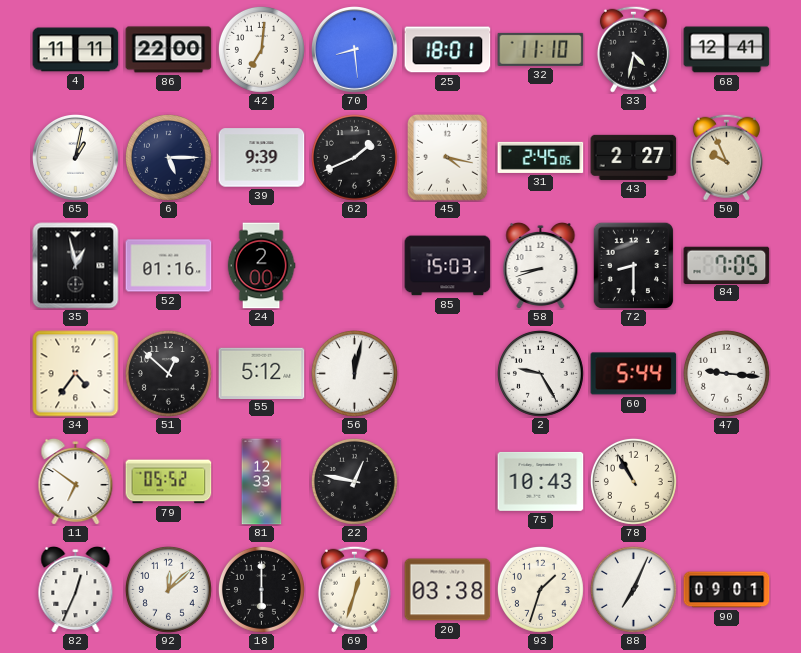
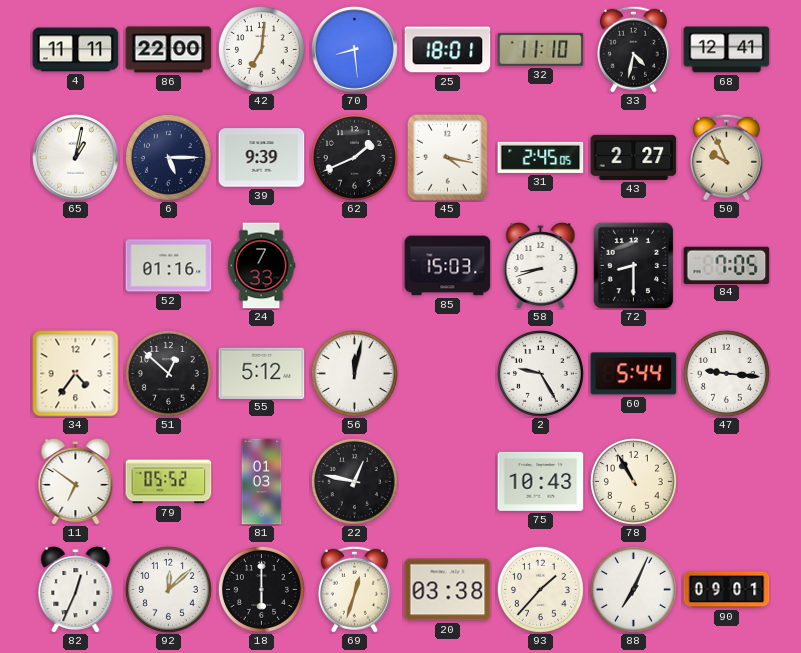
35: 12:58 -> none
24: 2:00 -> 7:33
81: 12:33 -> 01:03
93: 1:33 -> 1:37
